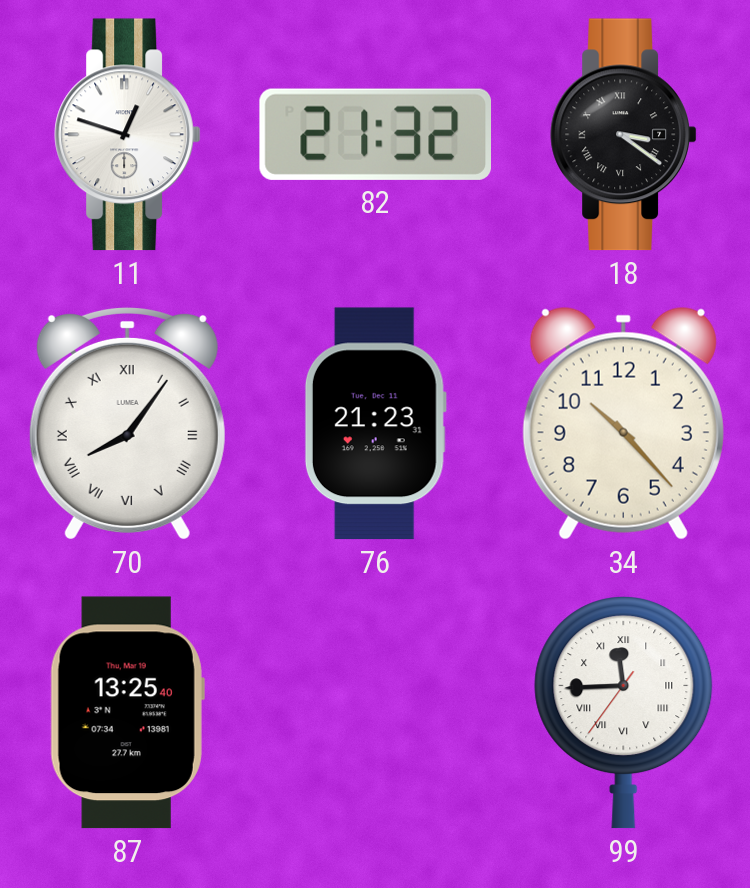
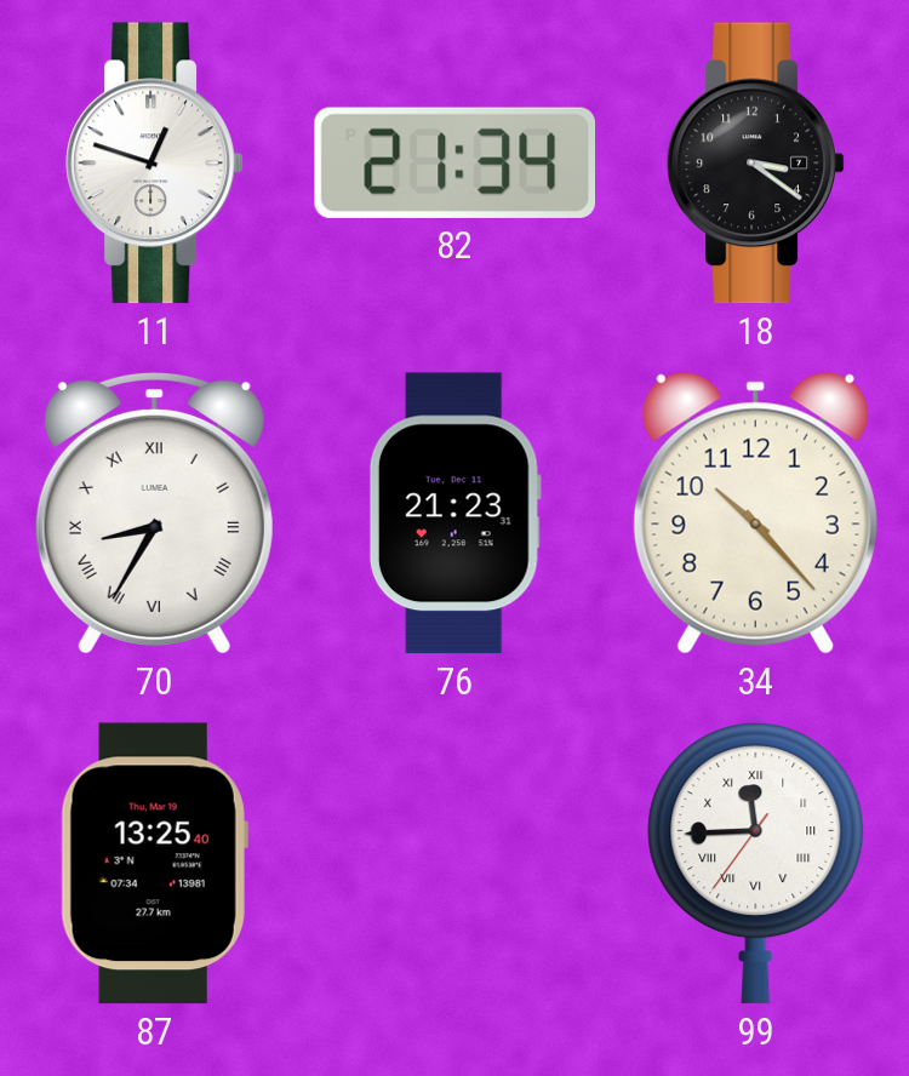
82: 21:32 -> 21:34
18 numerals: Roman -> Arabic
70: 8:06 -> 8:35
